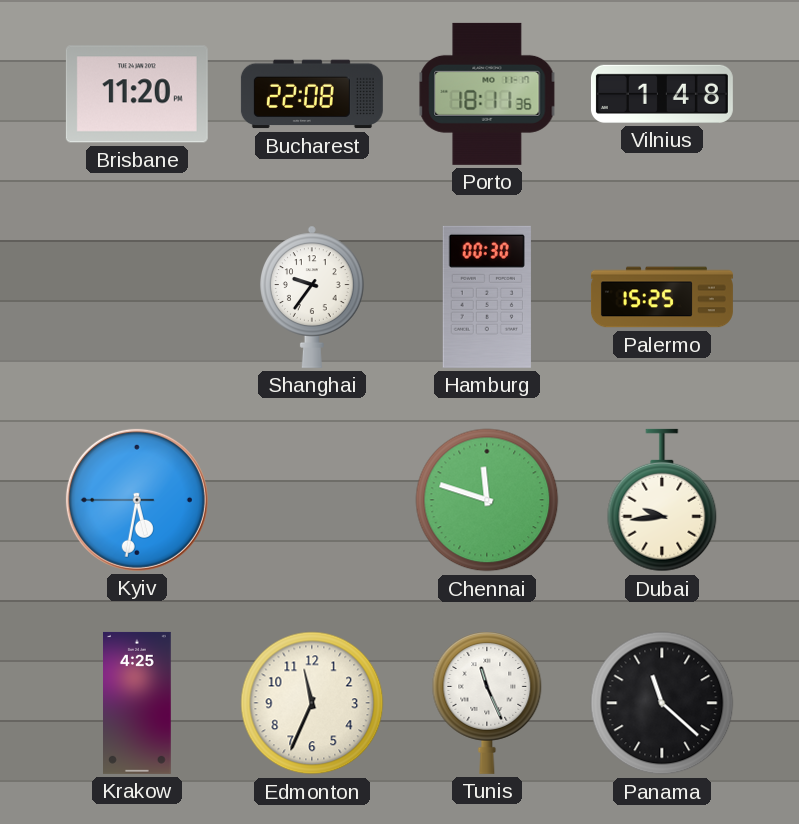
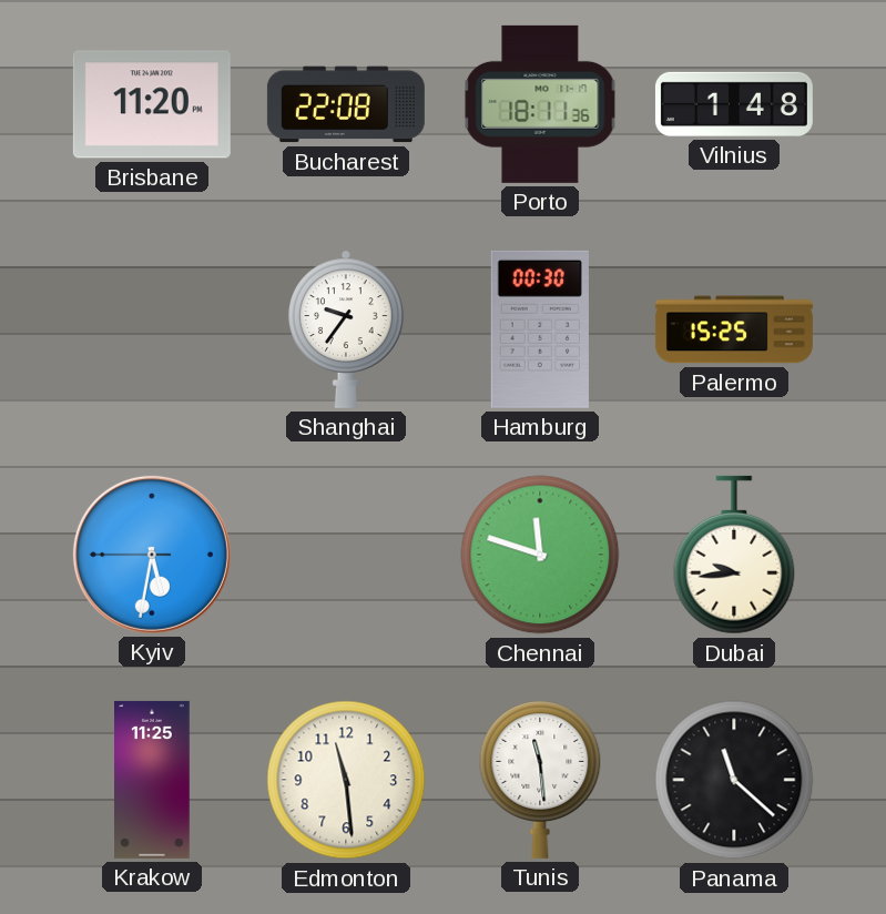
Krakow: 4:25 -> 11:25
Edmonton: 11:34 -> 11:29
Tunis: 11:26 -> 11:29
